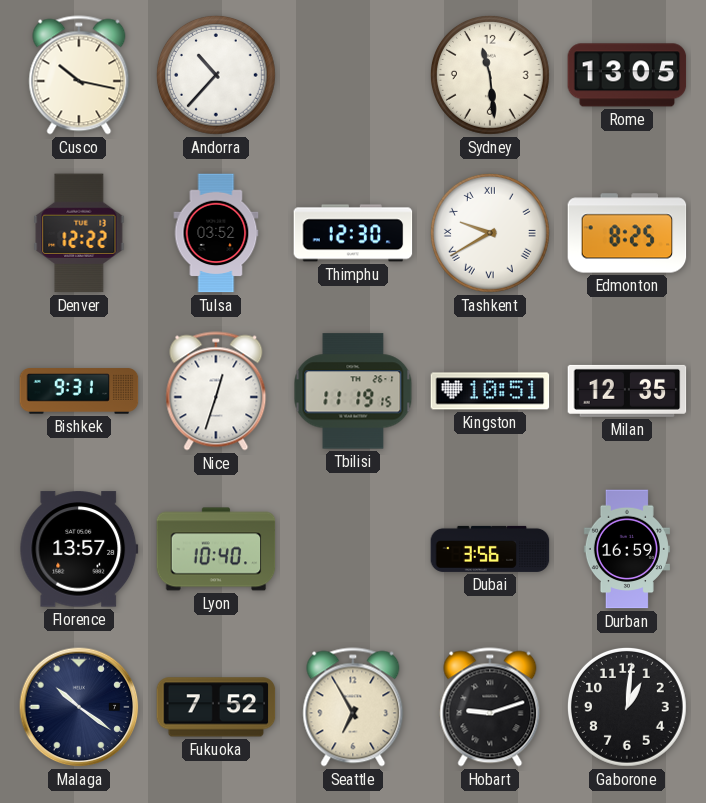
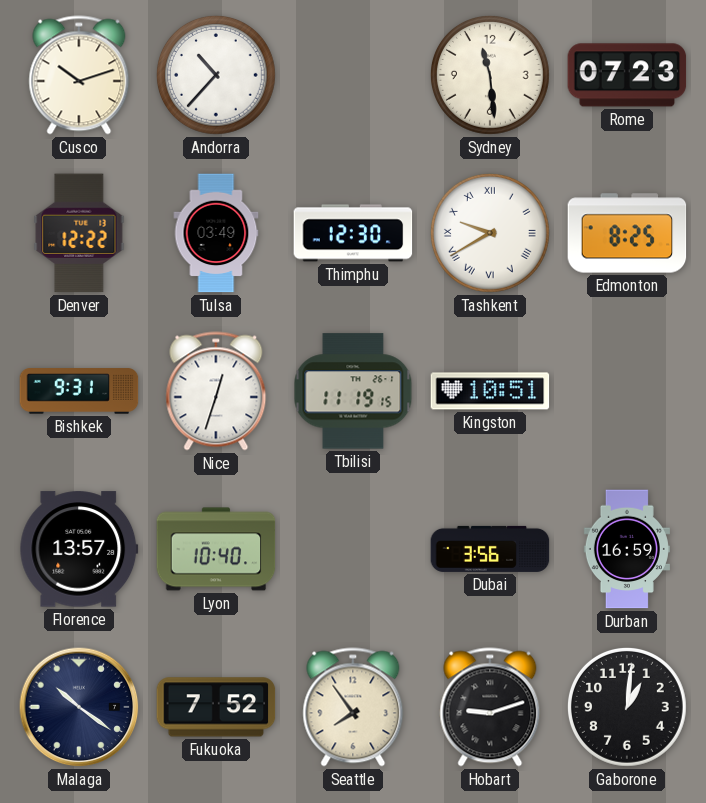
Cusco: 10:17 -> 10:12
Rome: 13:05 -> 07:23
Tulsa: 03:52 -> 03:49
Milan: 12:35 -> none
Seattle: 6:55 -> 7:54
